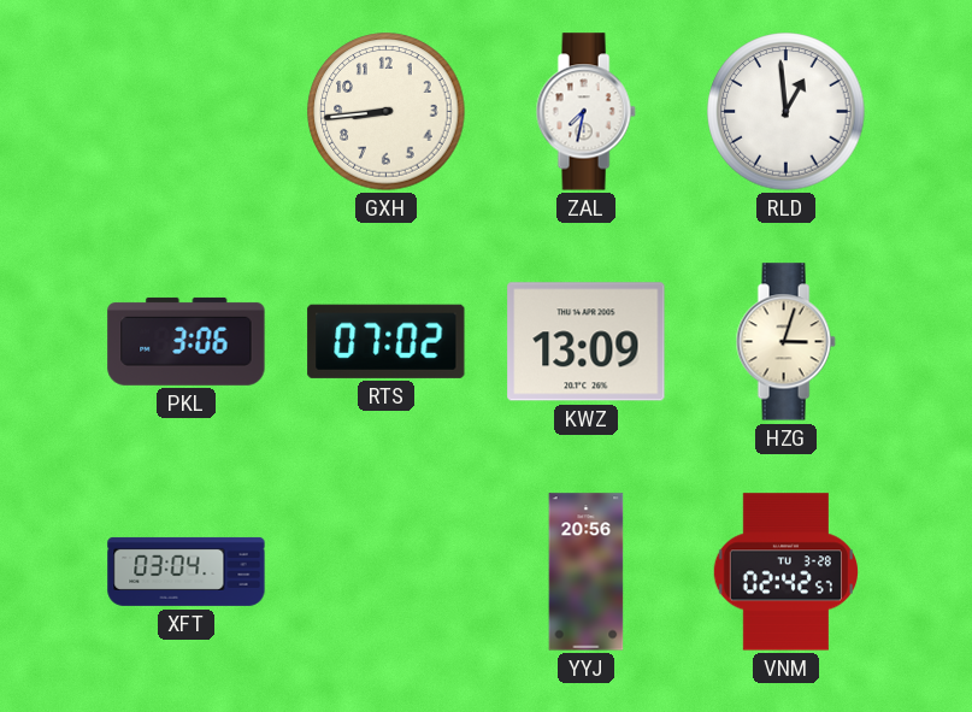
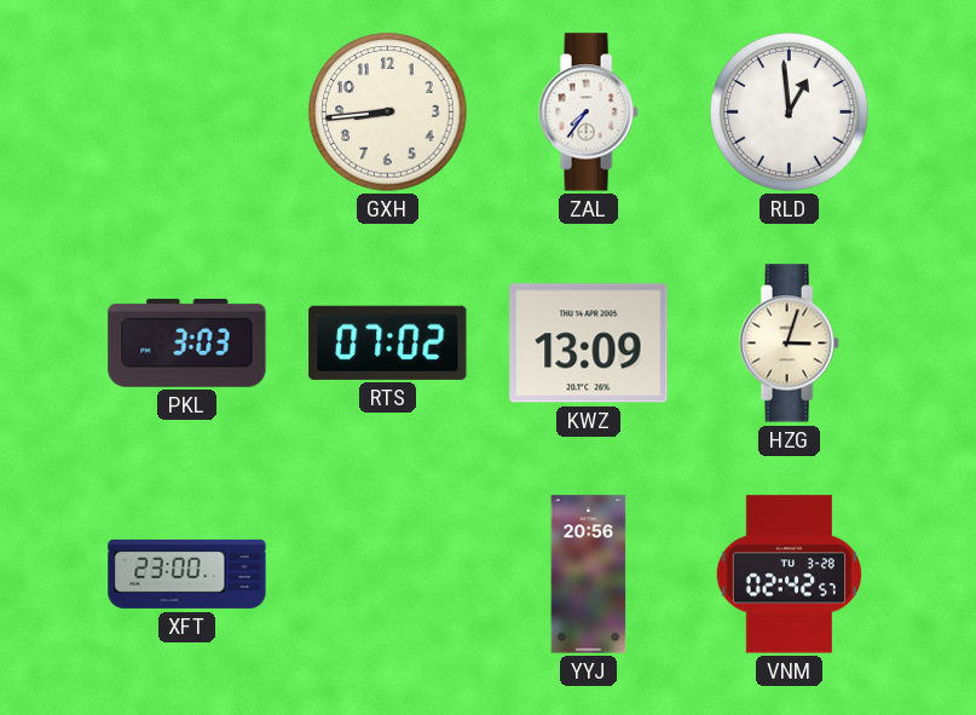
ZAL: 7:32 -> 7:36
PKL: 3:06 -> 3:03
XFT: 03:04 -> 23:00
